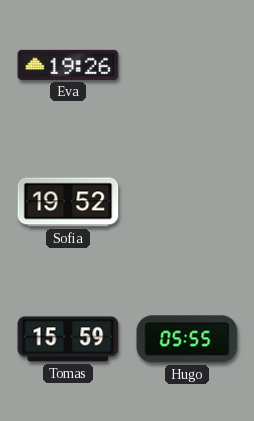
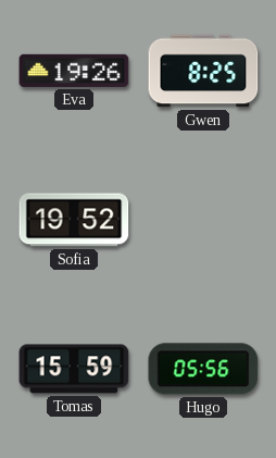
Gwen: none -> 8:25
Hugo: 05:55 -> 05:56
